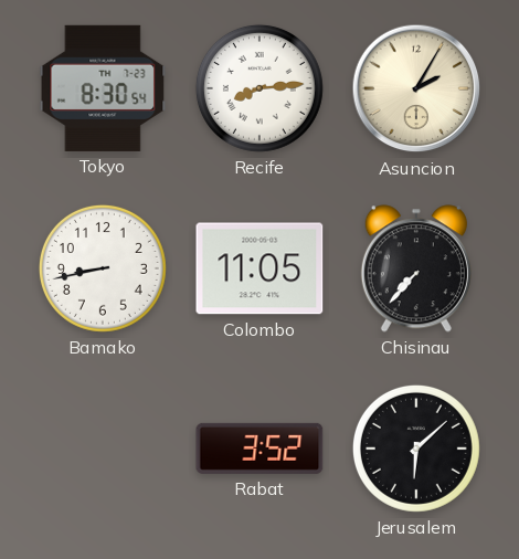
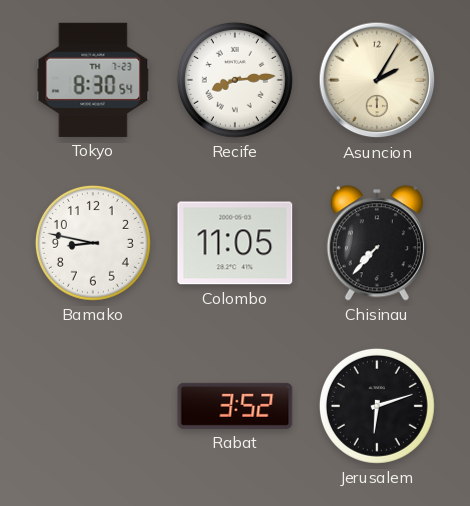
Bamako: 8:43 -> 8:47
Jerusalem: 6:08 -> 6:12
